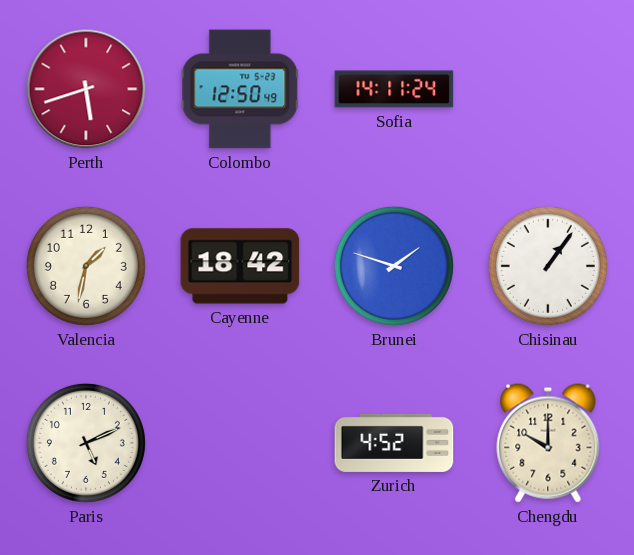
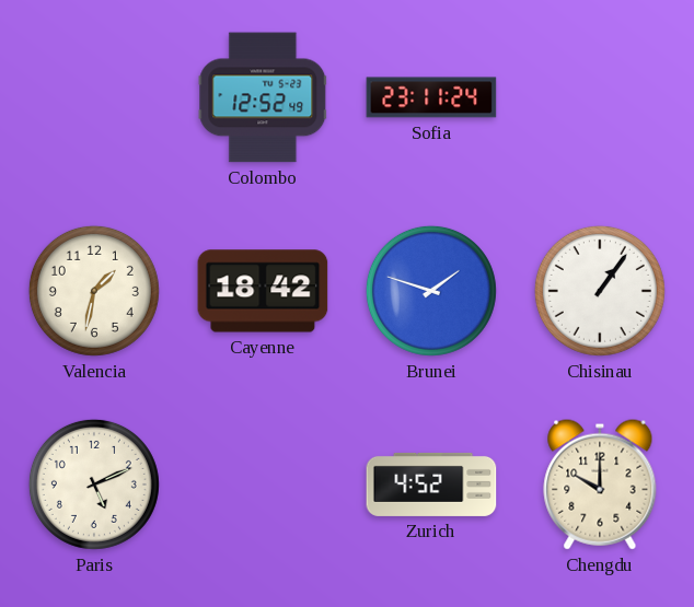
Perth: 5:42 -> none
Colombo: 12:50 -> 12:52
Sofia: 14:11 -> 23:11
